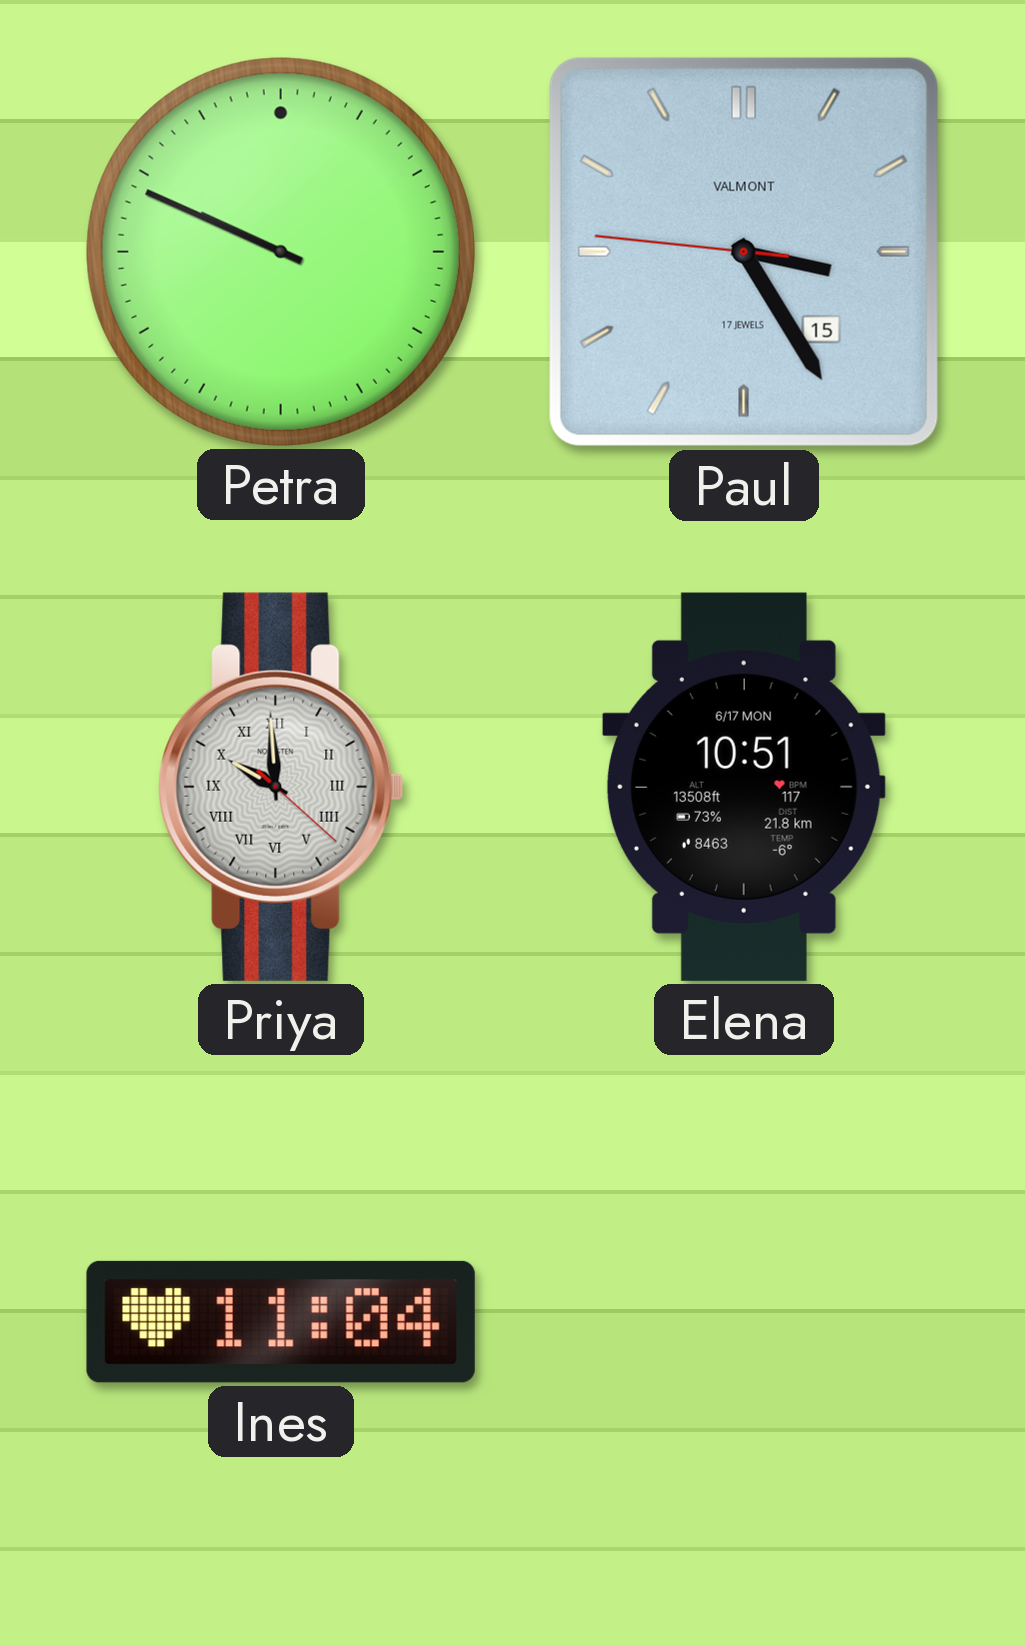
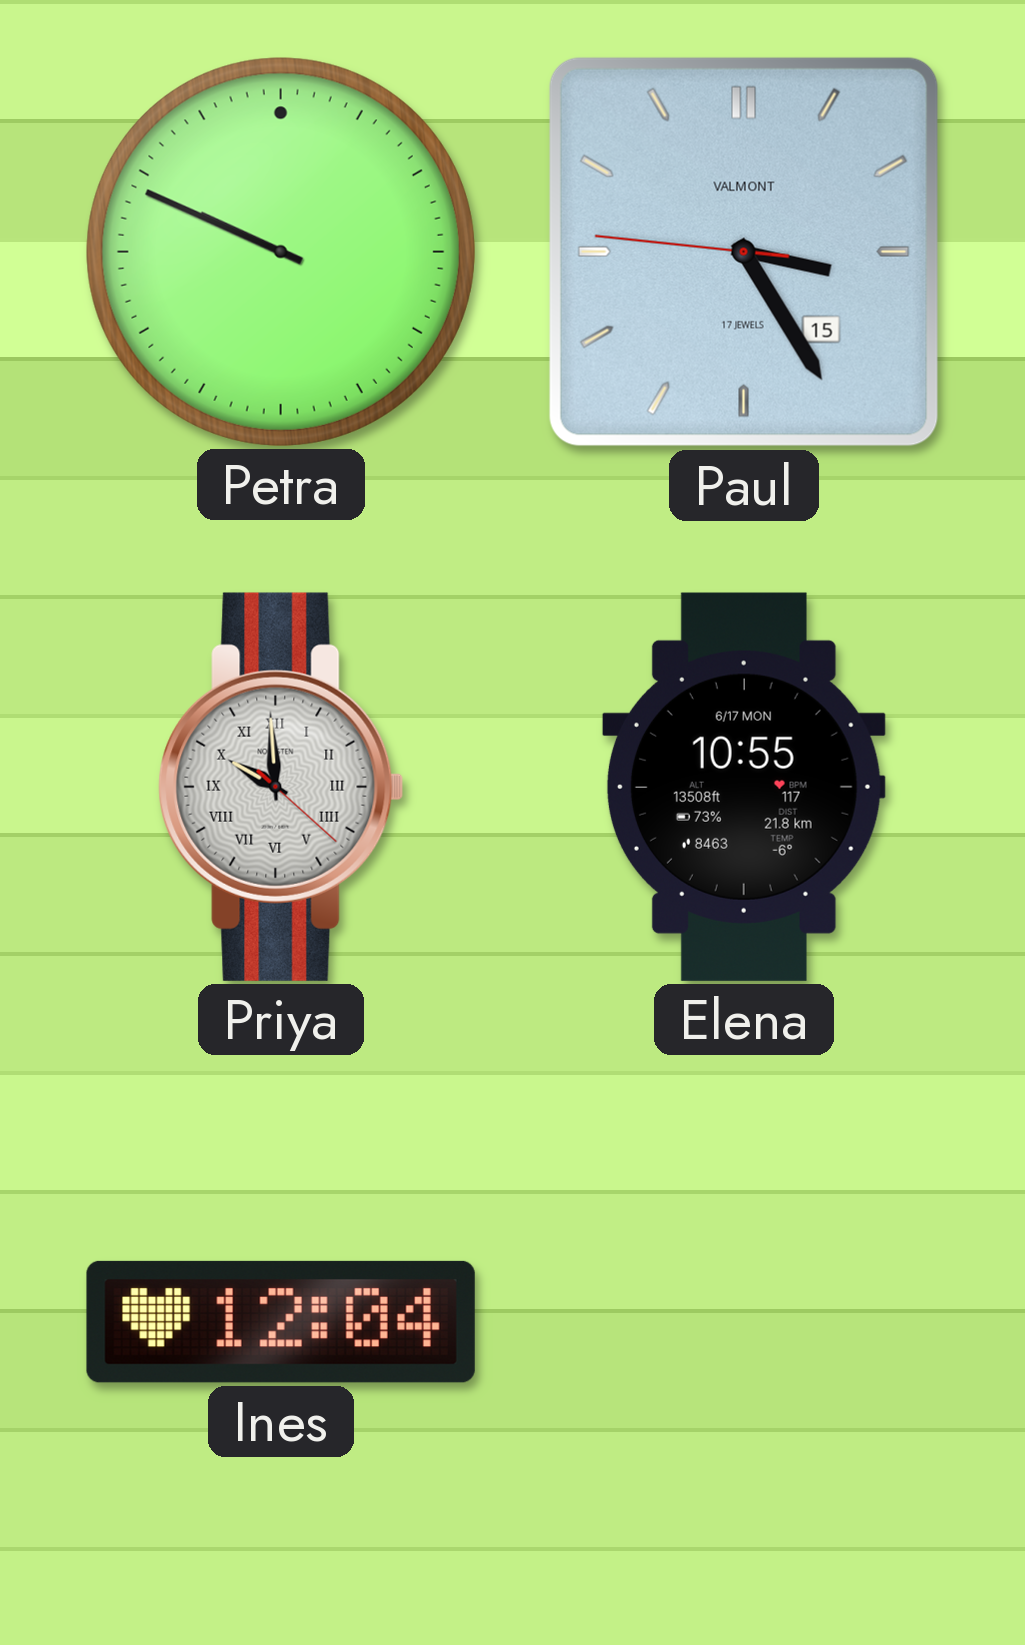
Elena: 10:51 -> 10:55
Ines: 11:04 -> 12:04
